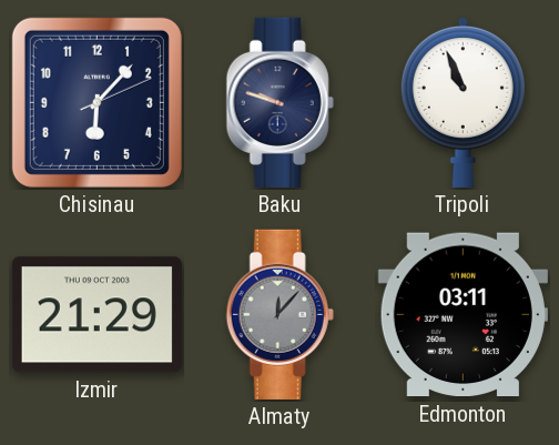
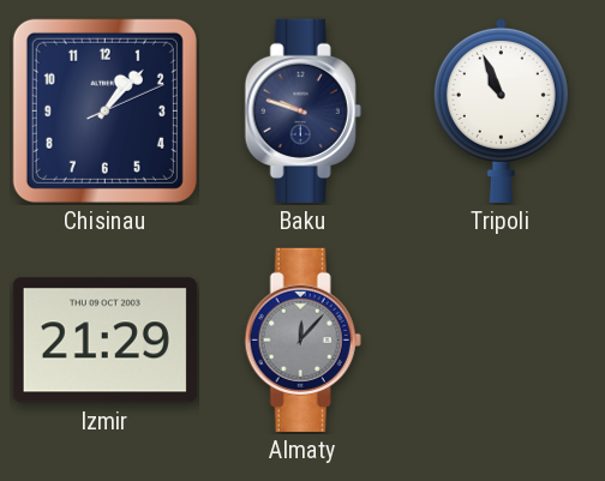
Chisinau: 6:07 -> 1:07
Edmonton: 03:11 -> none
